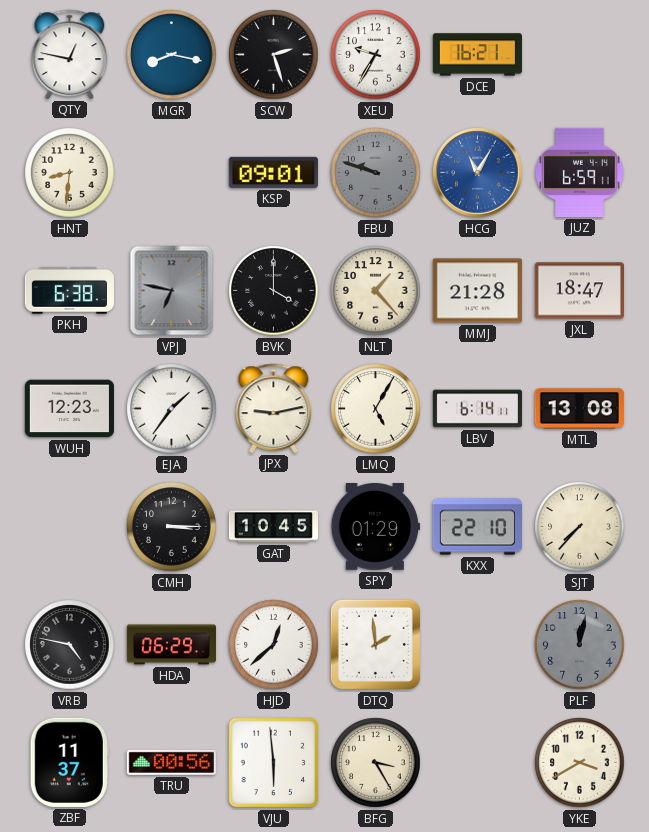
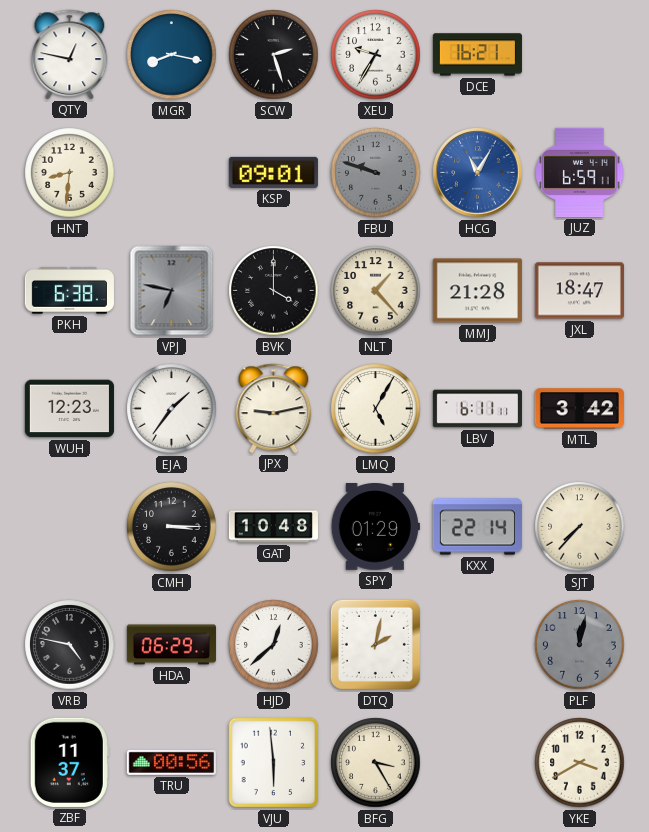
LBV: 6:14 -> 6:11
MTL: 13:08 -> 3:42
GAT: 10:45 -> 10:48
KXX: 22:10 -> 22:14
DTQ: 1:59 -> 2:02
